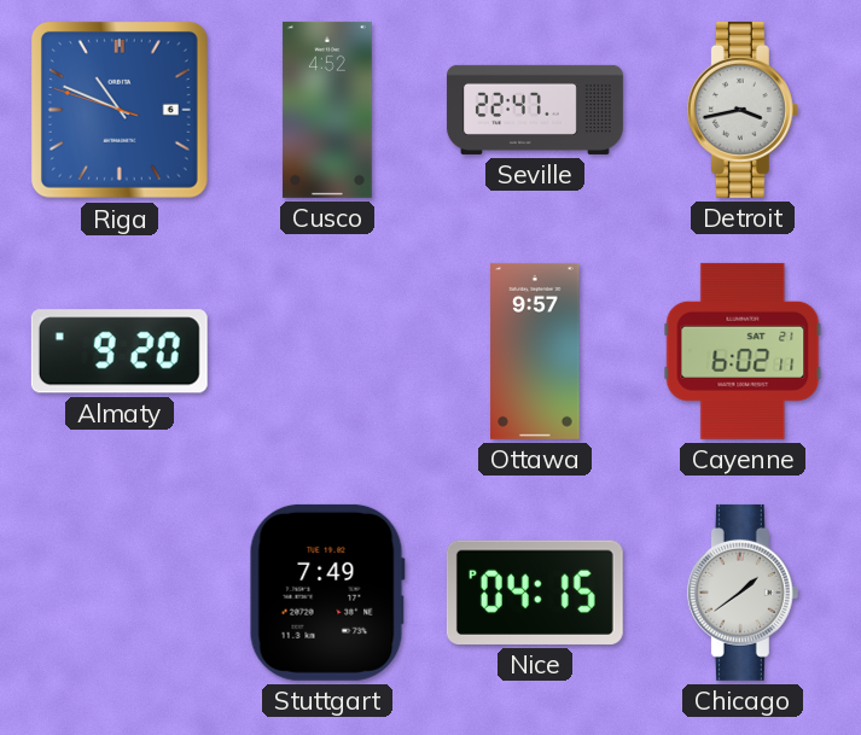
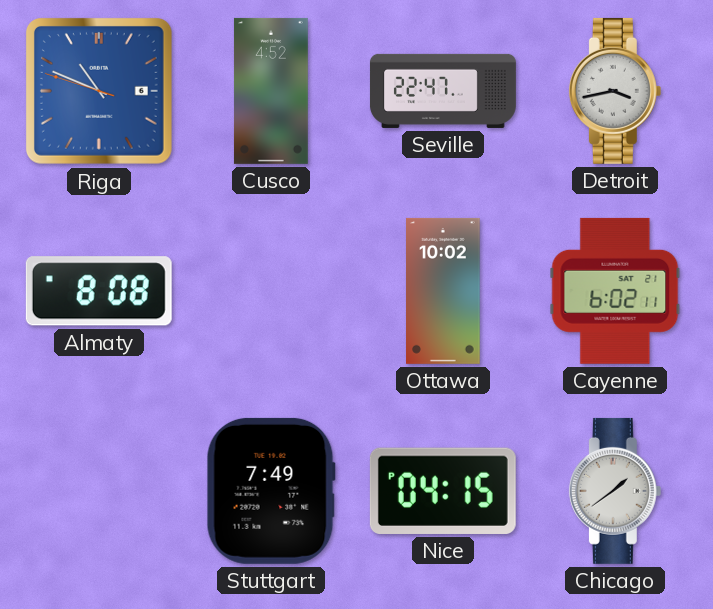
Almaty: 9:20 -> 8:08
Ottawa: 9:57 -> 10:02
